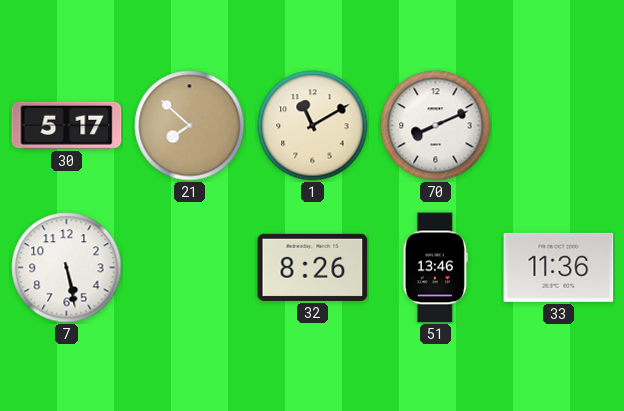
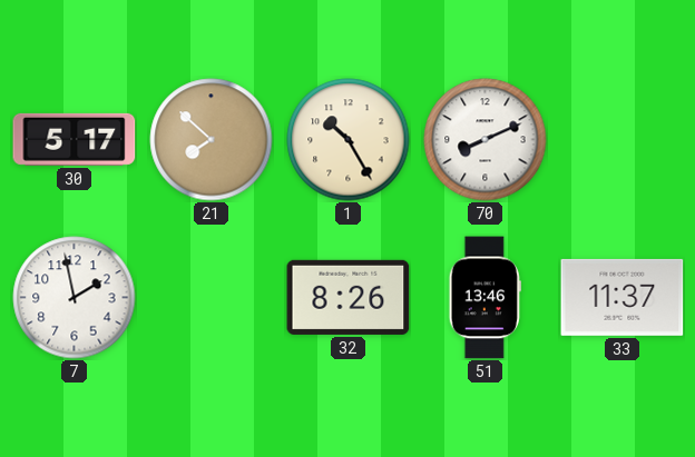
1: 11:10 -> 10:25
7: 5:28 -> 1:58
33: 11:36 -> 11:37
